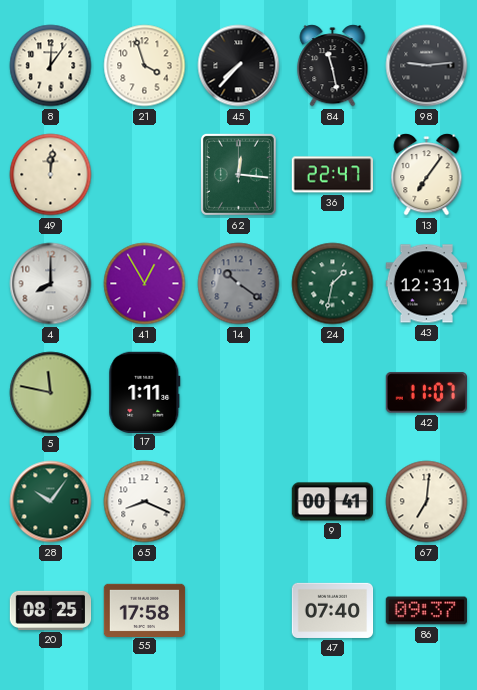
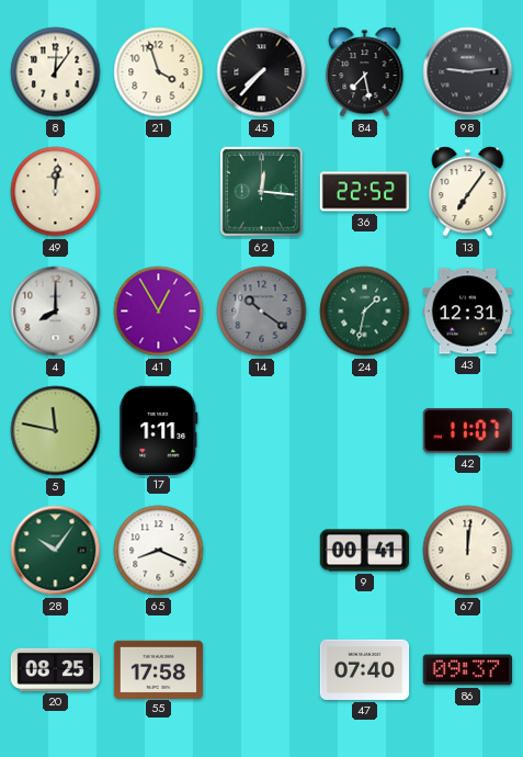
84: 11:28 -> 7:28
36: 22:47 -> 22:52
67: 7:01 -> 12:01
